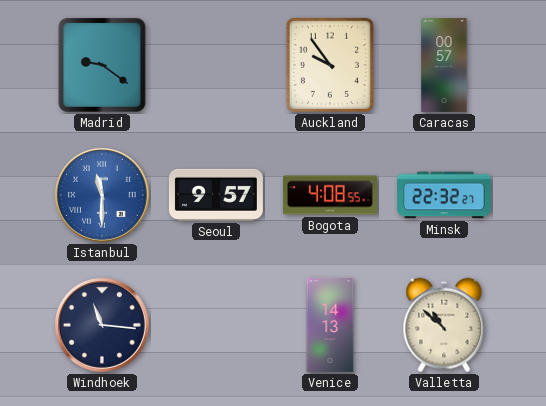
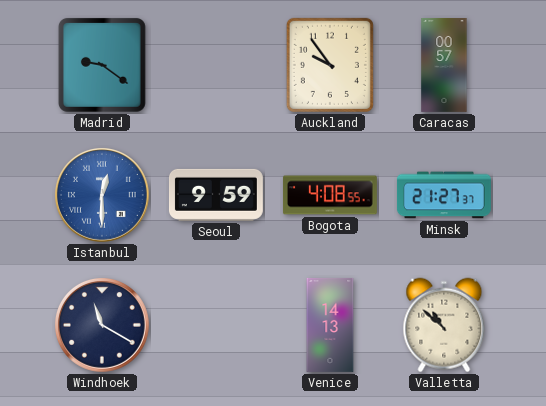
Istanbul: 11:30 -> 12:30
Seoul: 9:57 -> 9:59
Minsk: 22:32 -> 21:27
Windhoek: 11:16 -> 11:20
